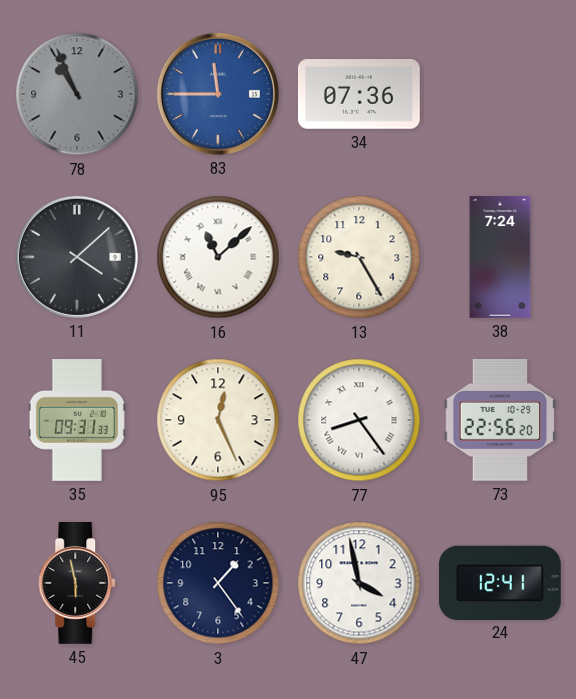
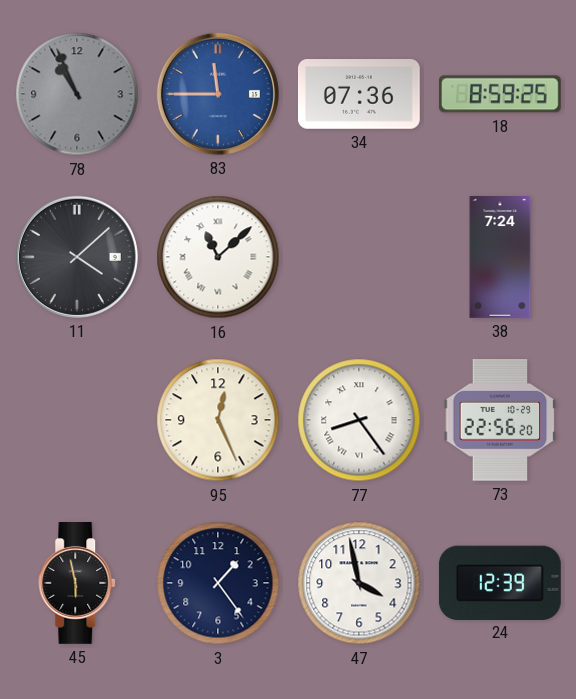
18: none -> 8:59
13: 9:25 -> none
35: 09:31 -> none
24: 12:41 -> 12:39
